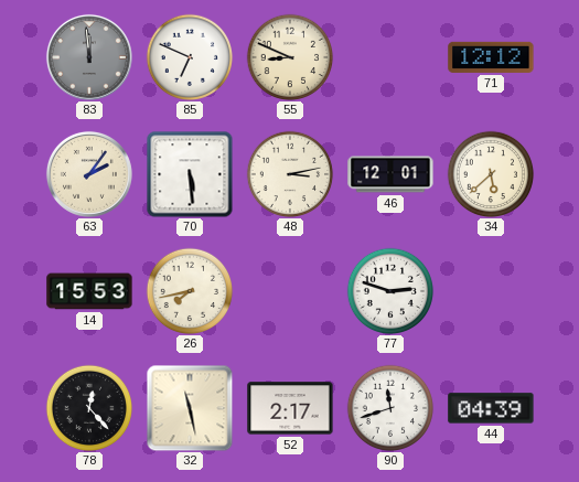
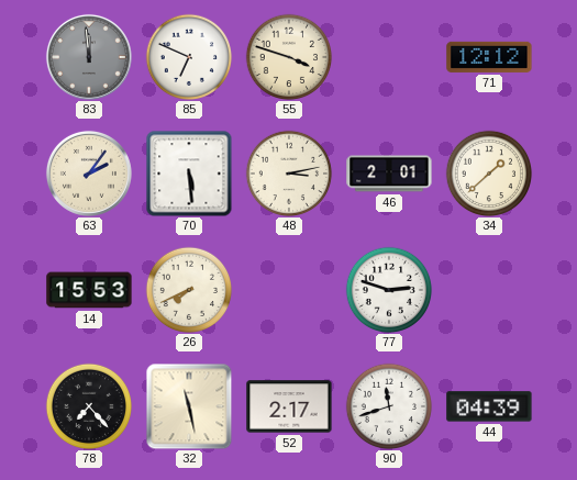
55: 8:49 -> 3:48
46: 12:01 -> 2:01
34: 5:38 -> 1:38
26: 7:43 -> 7:41
78: 12:23 -> 7:23
